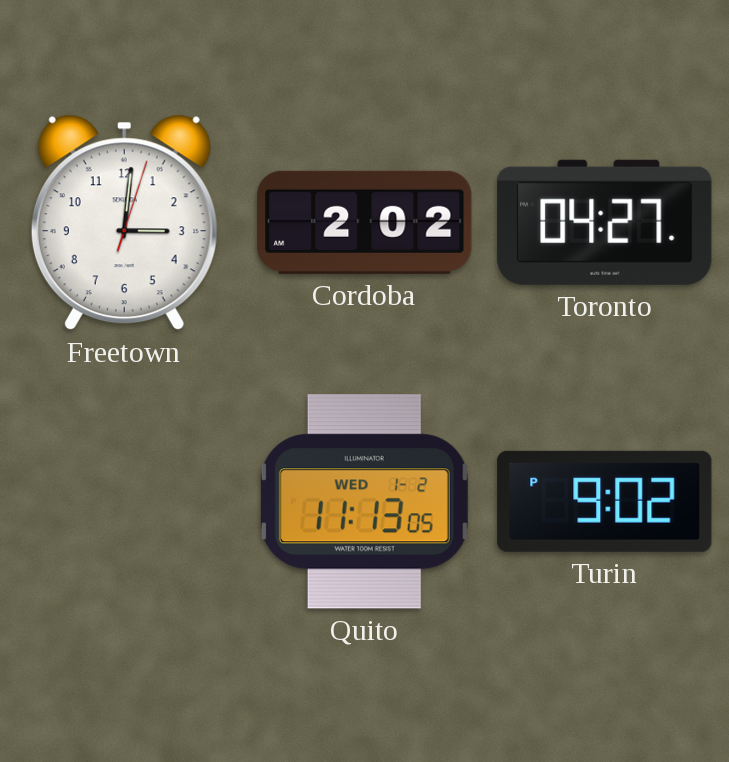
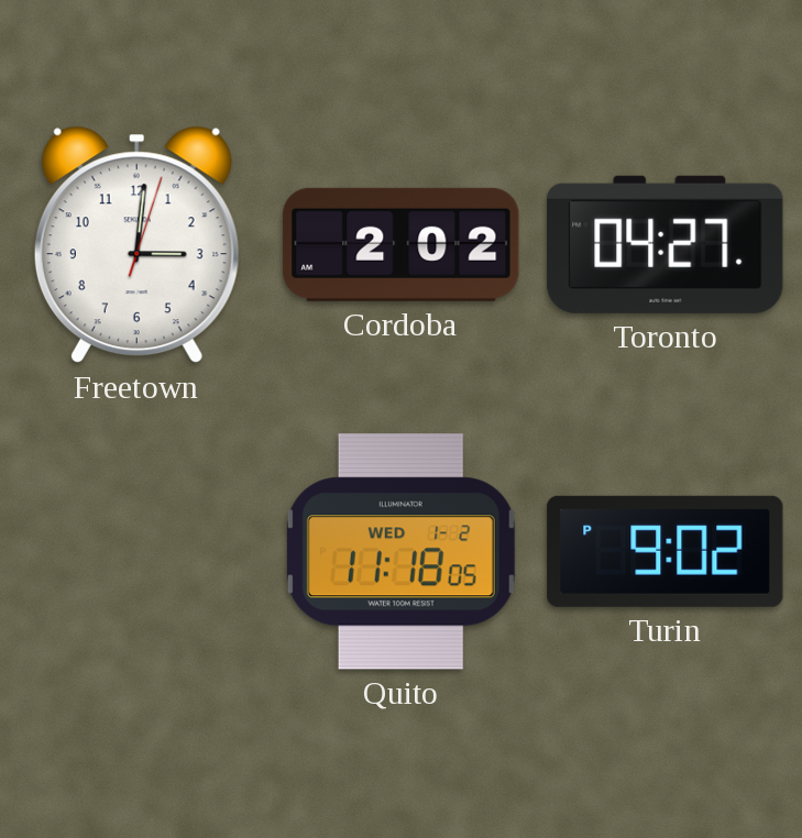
Quito: 11:13 -> 11:18
